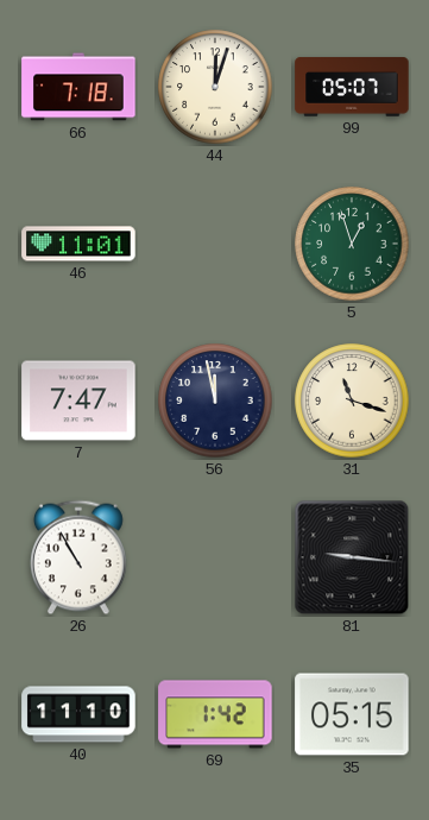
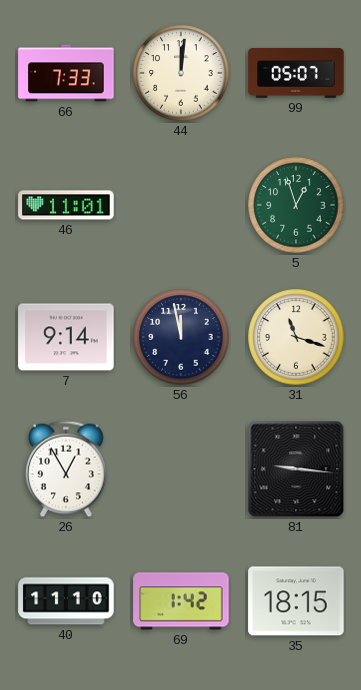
66: 7:18 -> 7:33
44: 12:03 -> 12:01
7: 7:47 -> 9:14
26: 10:55 -> 12:55
35: 05:15 -> 18:15
